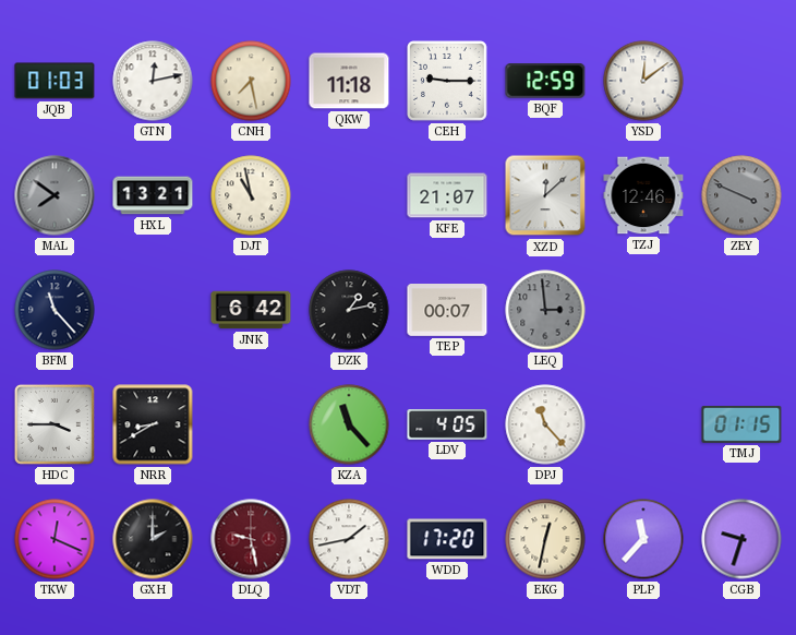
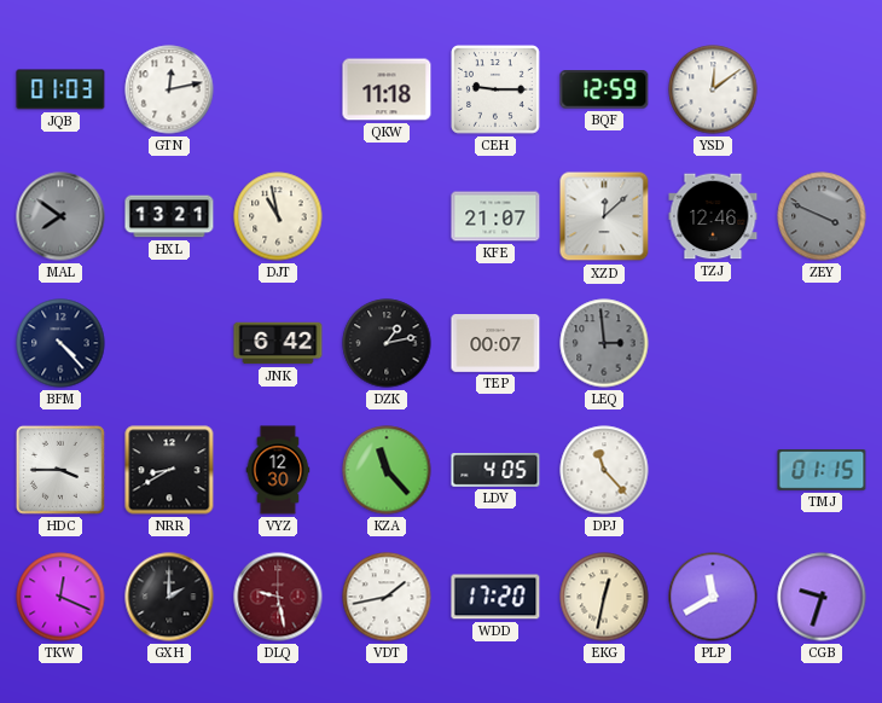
CNH: 7:28 -> none
BFM: 11:23 -> 4:23
VYZ: none -> 12:30
PLP: 11:37 -> 11:40
